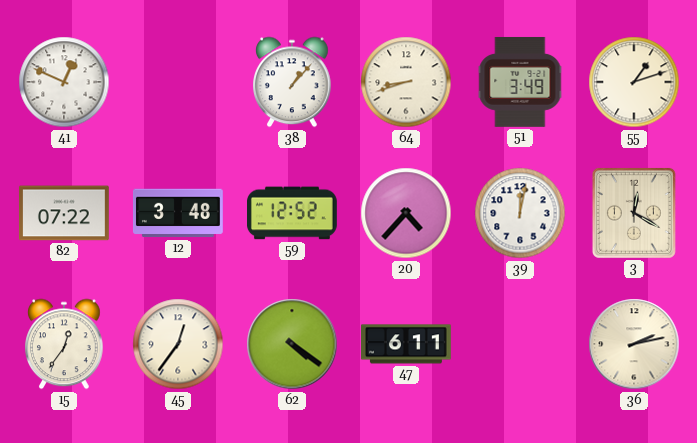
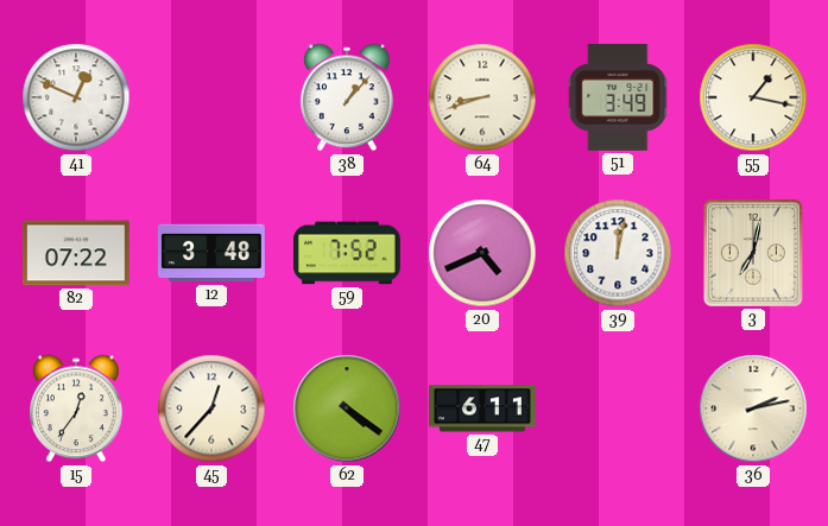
55: 1:12 -> 1:17
59: 12:52 -> 7:52
20: 4:37 -> 4:41
3: 12:20 -> 7:02
45: 12:36 -> 12:37
